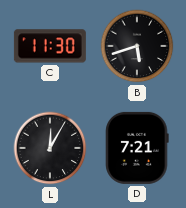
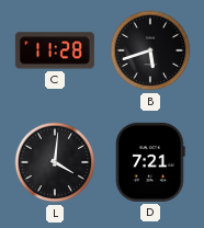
C: 11:30 -> 11:28
L: 12:05 -> 4:01
